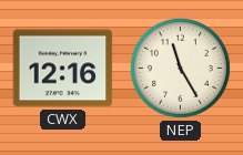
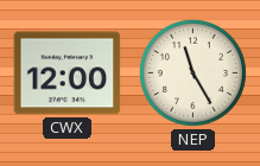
CWX: 12:16 -> 12:00
